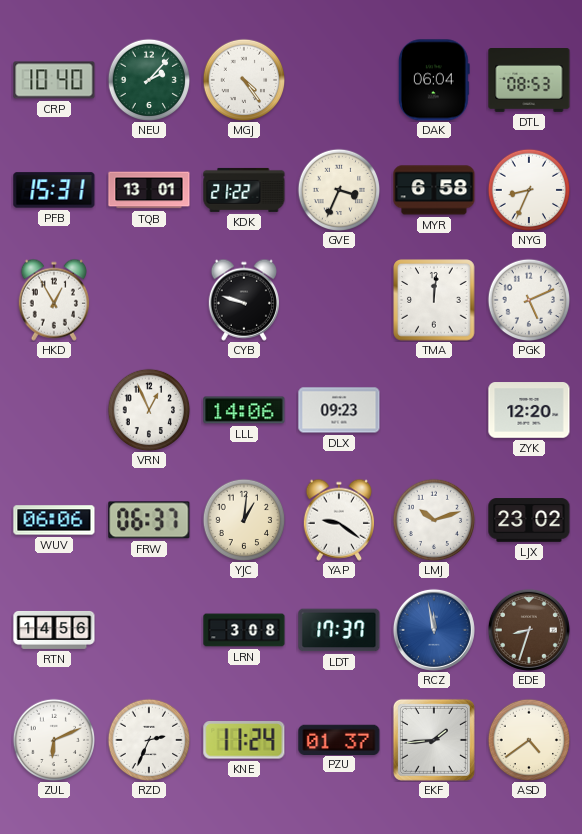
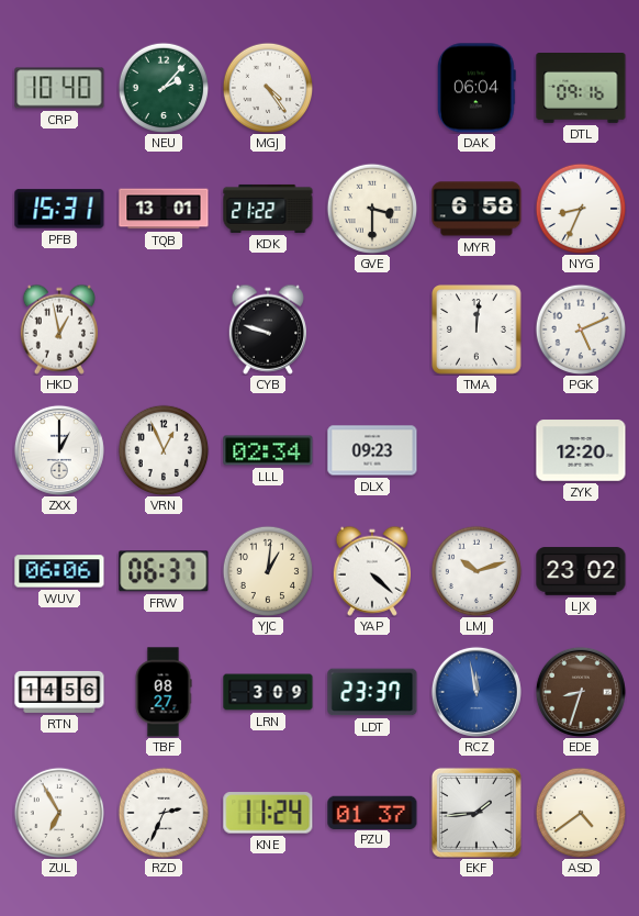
DTL: 08:53 -> 09:16
GVE: 3:34 -> 3:30
HKD: 12:55 -> 12:58
ZXX: none -> 1:00
LLL: 14:06 -> 02:34
YAP: 9:21 -> 4:22
TBF: none -> 08:27
LRN: 3:08 -> 3:09
LDT: 17:37 -> 23:37
ZUL: 6:11 -> 6:55
